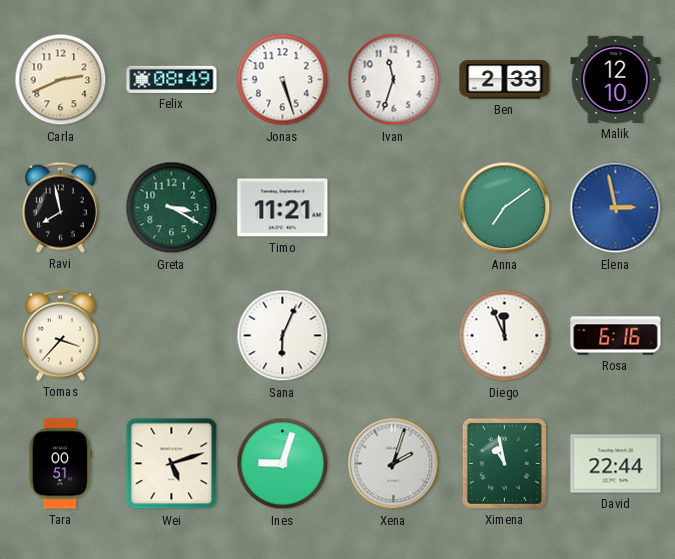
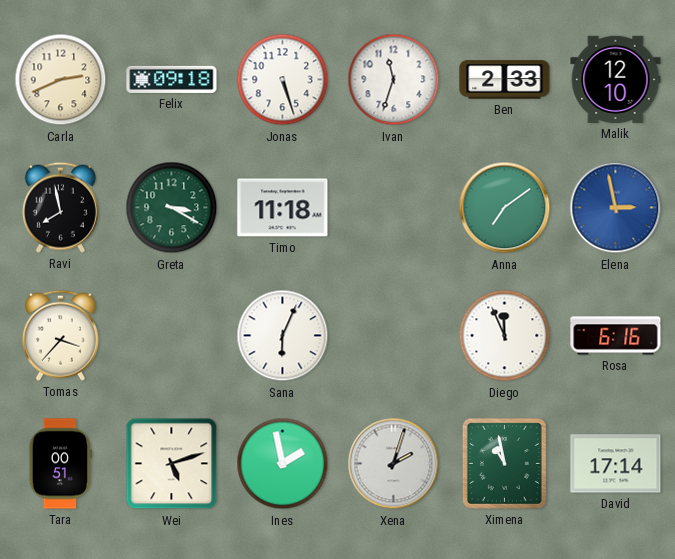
Felix: 08:49 -> 09:18
Timo: 11:21 -> 11:18
Ines: 9:03 -> 1:58
David: 22:44 -> 17:14
